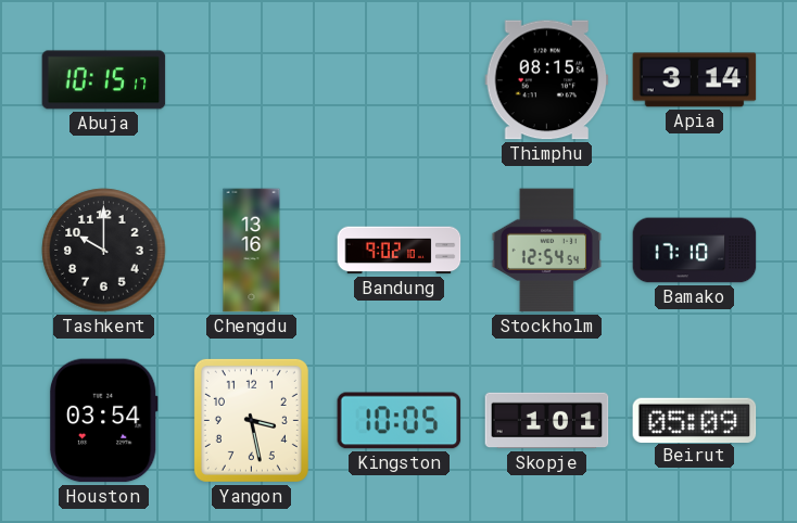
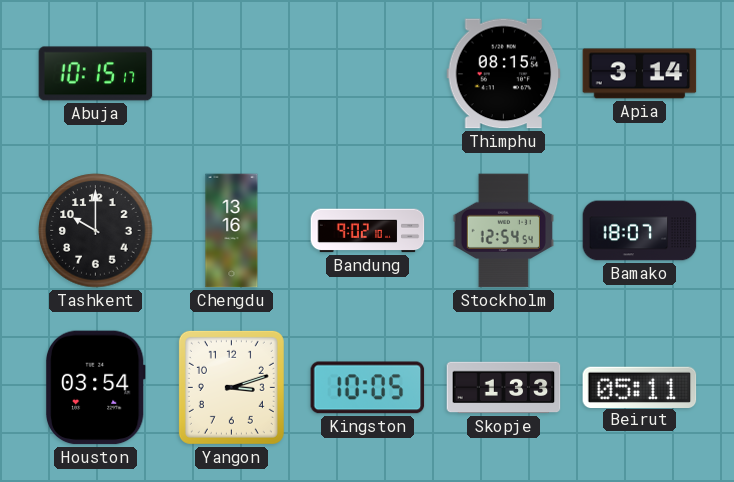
Bamako: 17:10 -> 18:07
Yangon: 3:28 -> 3:12
Skopje: 1:01 -> 1:33
Beirut: 05:09 -> 05:11
